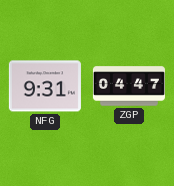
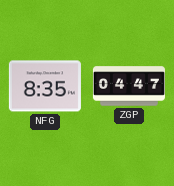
NFG: 9:31 -> 8:35
